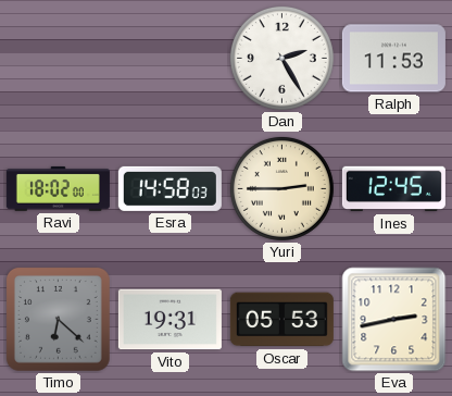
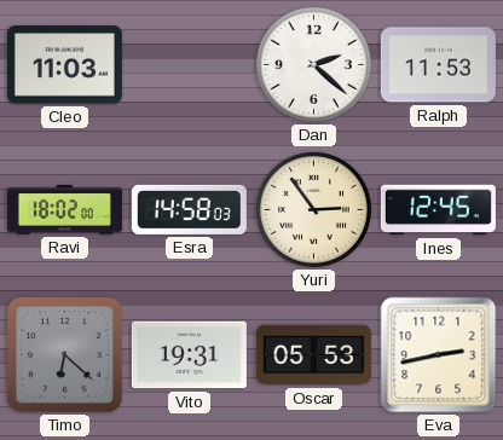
Cleo: none -> 11:03
Dan: 2:25 -> 2:22
Yuri: 2:45 -> 2:54
